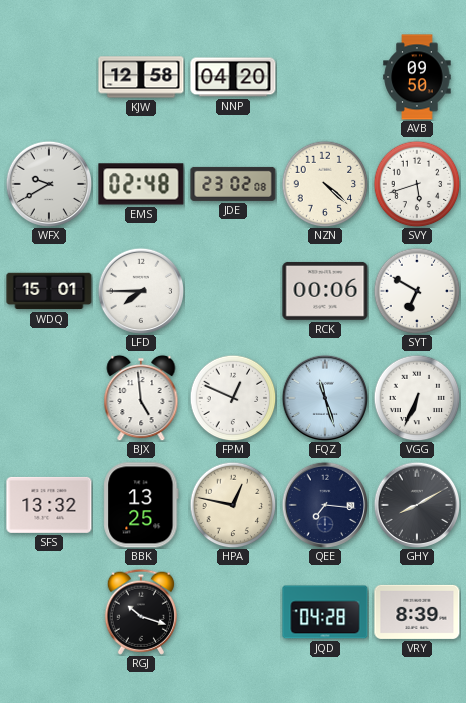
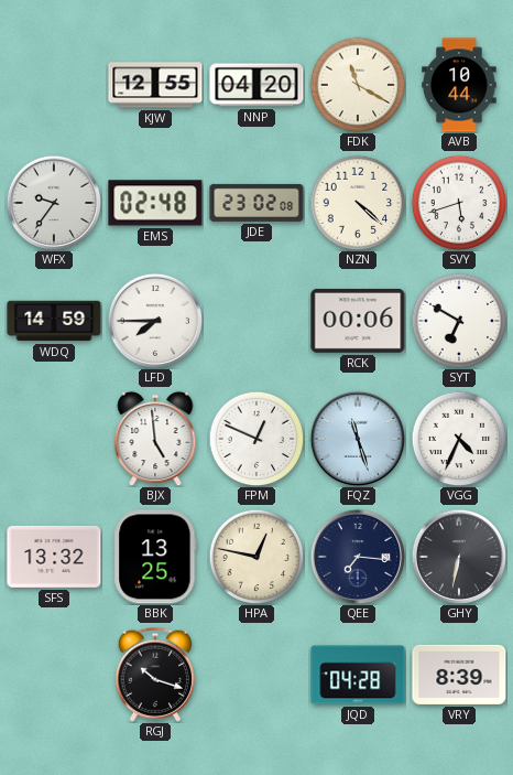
KJW: 12:58 -> 12:55
FDK: none -> 11:20
AVB: 09:50 -> 10:44
WFX: 9:40 -> 9:36
WDQ: 15:01 -> 14:59
VGG: 6:34 -> 4:34
GHY: 8:10 -> 6:32
